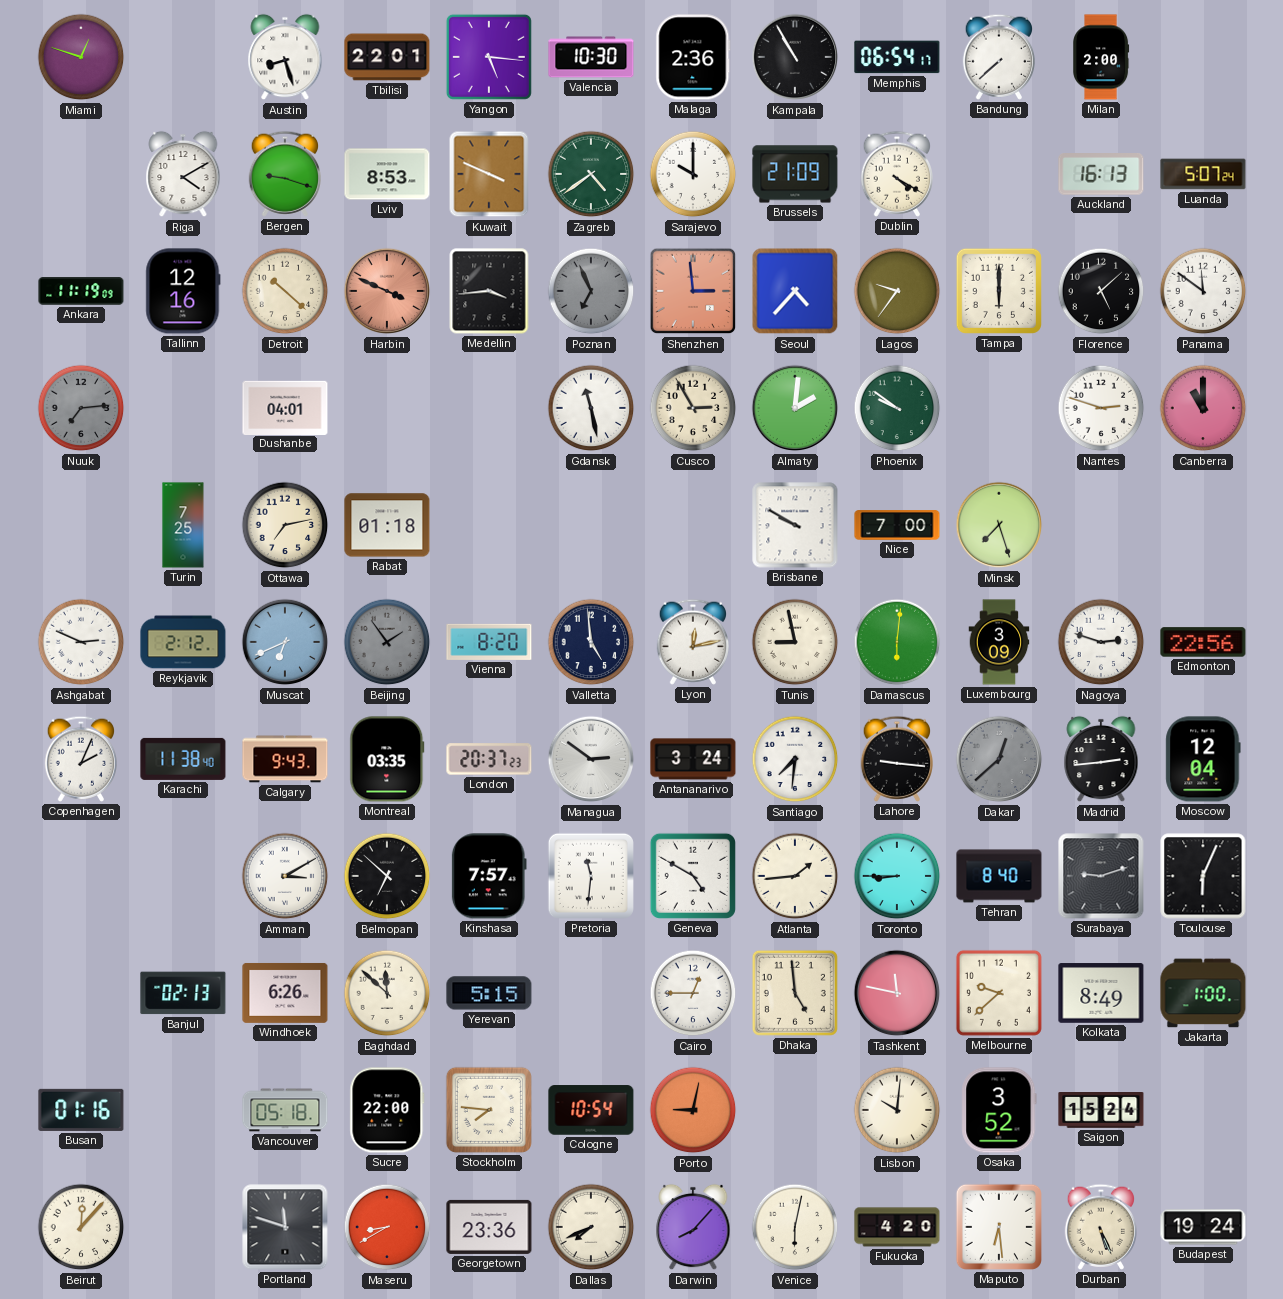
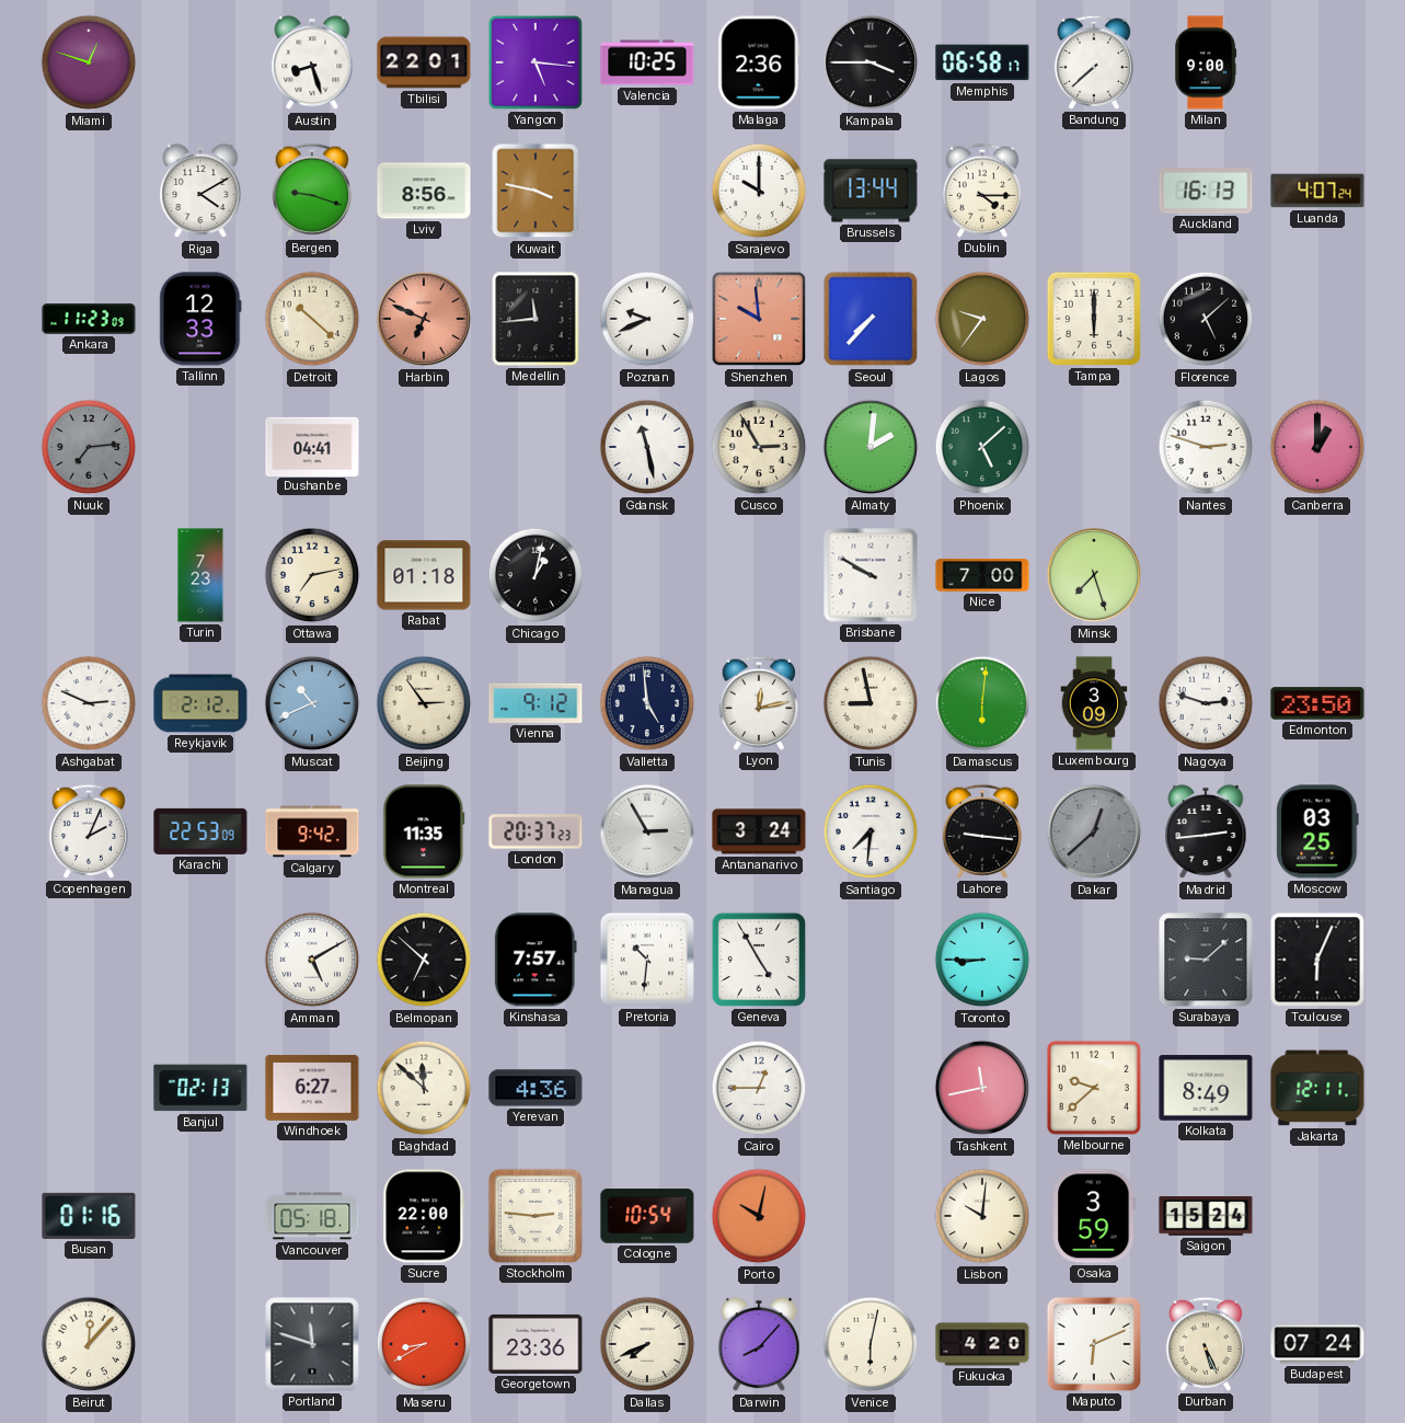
Valencia: 10:30 -> 10:25
Kampala: 10:55 -> 3:45
Memphis: 06:54 -> 06:58
Milan: 2:00 -> 9:00
Lviv: 8:53 -> 8:56
Kuwait: 3:49 -> 3:47
Zagreb: 4:39 -> none
Brussels: 21:09 -> 13:44
Dublin: 4:20 -> 4:15
Luanda: 5:07 -> 4:07
Ankara: 11:19 -> 11:23
Tallinn: 12:16 -> 12:33
Harbin: 3:49 -> 6:49
Medellin: 3:44 -> 11:44
Poznan: 6:56 -> 9:41
Poznan dial: grey -> white
Shenzhen: 2:59 -> 9:59
Seoul: 4:37 -> 7:37
Panama: 11:51 -> none
Dushanbe: 04:01 -> 04:41
Phoenix: 9:51 -> 5:08
Canberra: 11:00 -> 1:00
Turin: 7:25 -> 7:23
Chicago: none -> 1:02
Muscat: 6:41 -> 10:41
Beijing: 1:54 -> 2:54
Beijing dial: grey -> cream
Vienna: 8:20 -> 9:12
Edmonton: 22:56 -> 23:50
Karachi: 11:38 -> 22:53
Calgary: 9:43 -> 9:42
Montreal: 03:35 -> 11:35
Managua: 2:51 -> 2:55
Moscow: 12:04 -> 03:25
Amman: 3:10 -> 5:10
Pretoria: 11:31 -> 10:31
Geneva: 4:50 -> 4:55
Atlanta: 1:44 -> none
Tehran: 8:40 -> none
Surabaya: 9:12 -> 9:08
Windhoek: 6:26 -> 6:27
Yerevan: 5:15 -> 4:36
Dhaka: 4:59 -> none
Tashkent: 11:47 -> 11:43
Jakarta: 1:00 -> 12:11
Stockholm: 7:46 -> 2:46
Porto: 9:02 -> 10:02
Osaka: 3:52 -> 3:59
Maputo: 6:29 -> 6:11
Budapest: 19:24 -> 07:24
